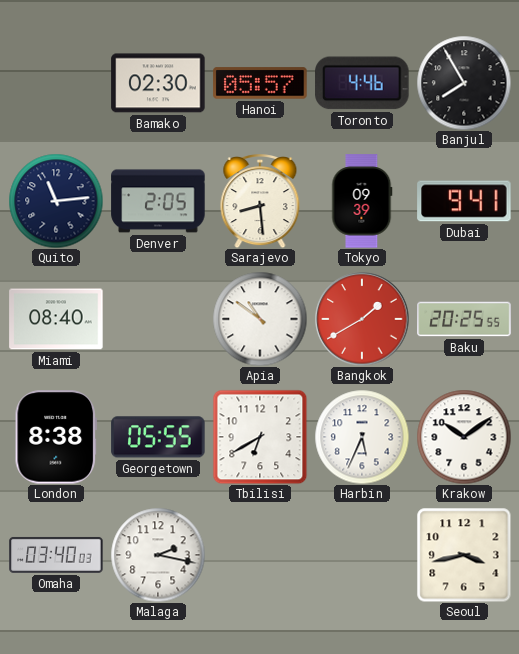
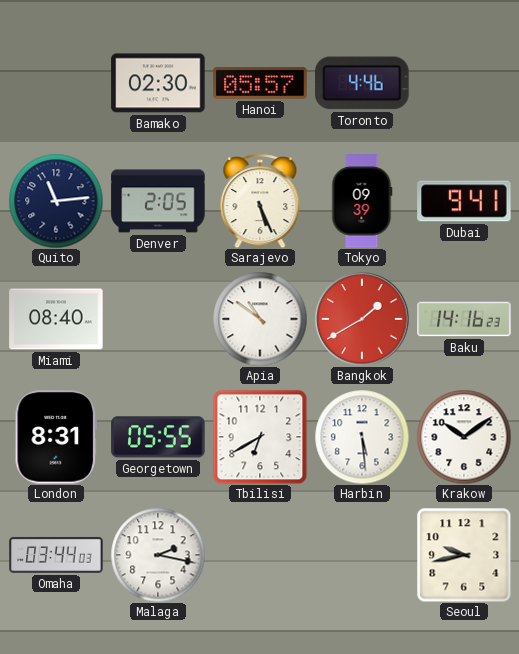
Banjul: 7:55 -> none
Sarajevo: 8:29 -> 5:26
Baku: 20:25 -> 14:16
London: 8:38 -> 8:31
Harbin: 5:34 -> 5:29
Omaha: 03:40 -> 03:44
Seoul: 3:43 -> 9:43
